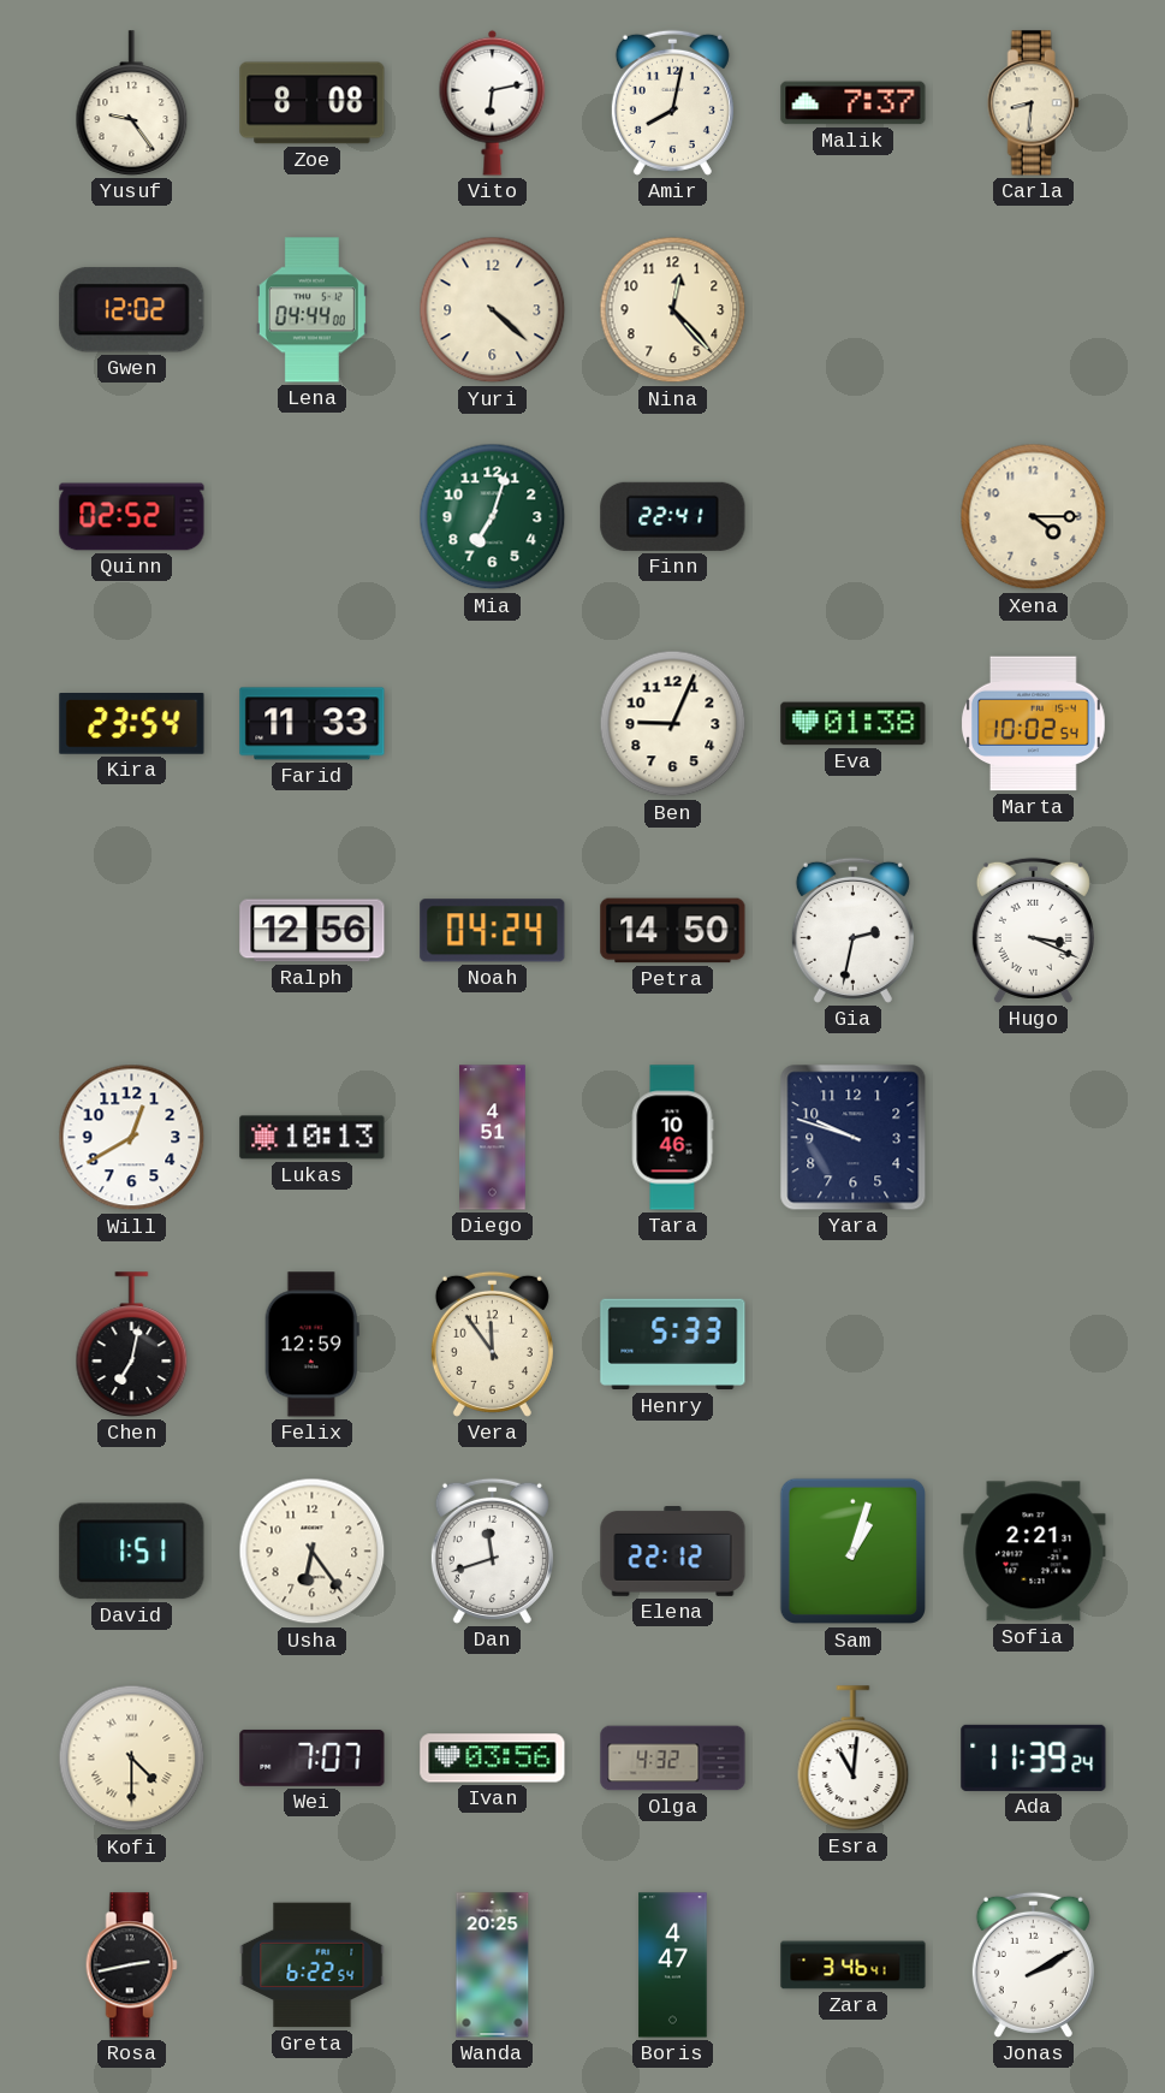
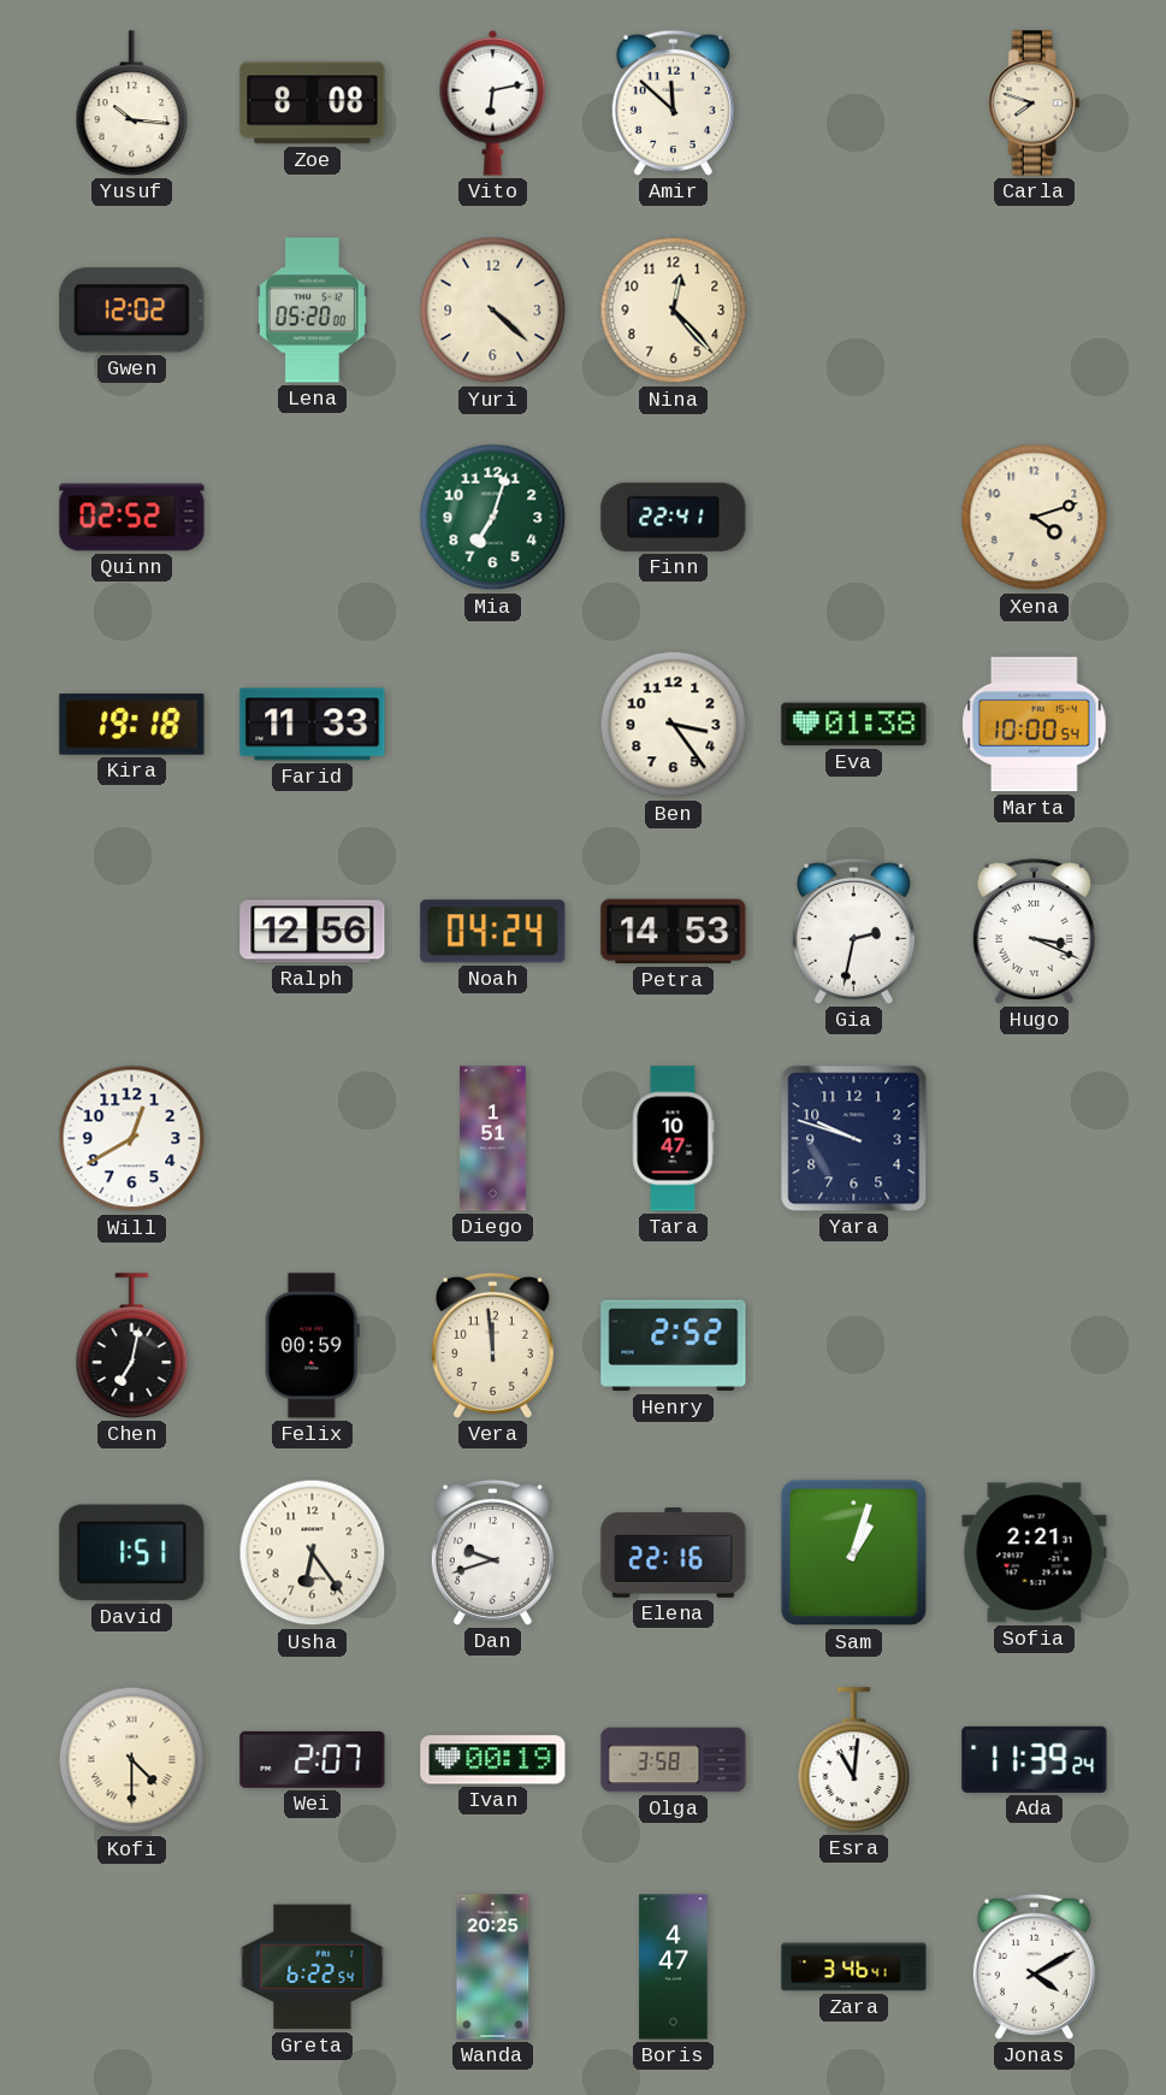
Yusuf: 9:24 -> 10:16
Amir: 8:02 -> 11:52
Malik: 7:37 -> none
Carla: 8:31 -> 7:48
Lena: 04:44 -> 05:20
Xena: 4:15 -> 4:12
Kira: 23:54 -> 19:18
Ben: 9:04 -> 3:24
Marta: 10:02 -> 10:00
Petra: 14:50 -> 14:53
Lukas: 10:13 -> none
Diego: 4:51 -> 1:51
Tara: 10:46 -> 10:47
Felix: 12:59 -> 00:59
Vera: 11:54 -> 11:59
Henry: 5:33 -> 2:52
Dan: 11:42 -> 9:42
Elena: 22:12 -> 22:16
Wei: 7:07 -> 2:07
Ivan: 03:56 -> 00:19
Olga: 4:32 -> 3:58
Rosa: 2:43 -> none
Jonas: 2:10 -> 4:10
